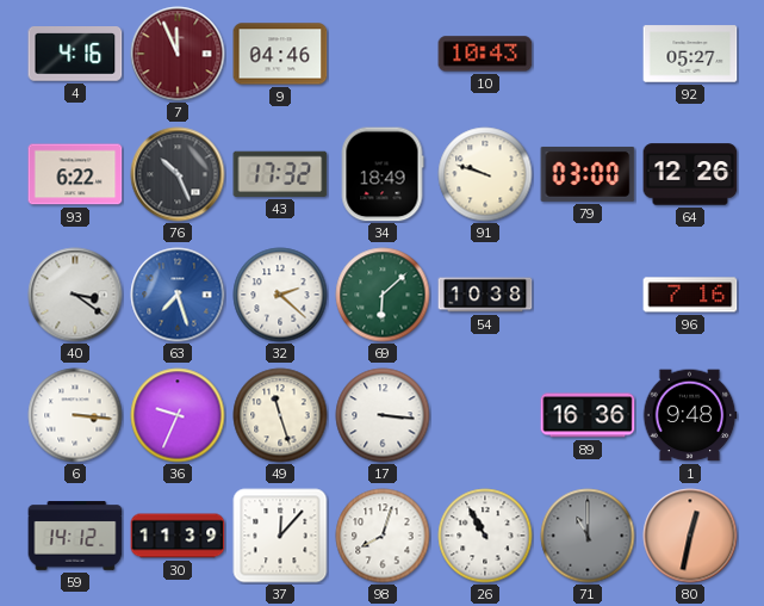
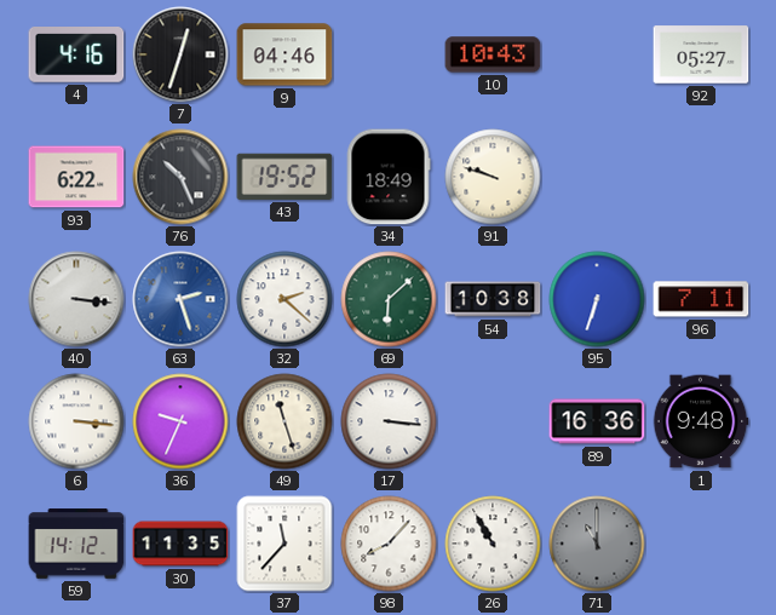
7: 11:56 -> 12:33
7 dial: burgundy -> black
43: 17:32 -> 19:52
79: 03:00 -> none
64: 12:26 -> none
40: 3:21 -> 3:16
63: 7:27 -> 2:27
95: none -> 6:33
96: 7:16 -> 7:11
30: 11:39 -> 11:35
37: 12:07 -> 11:37
98: 8:03 -> 8:07
80: 12:32 -> none
